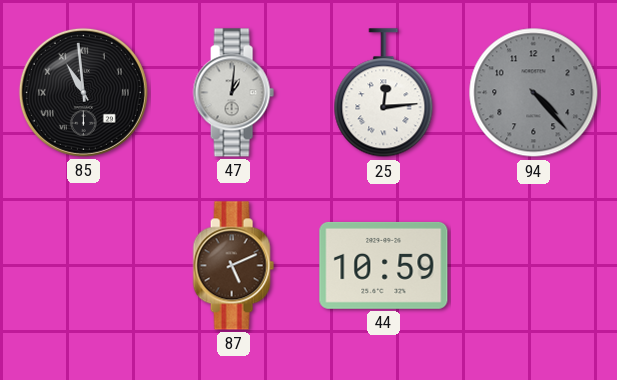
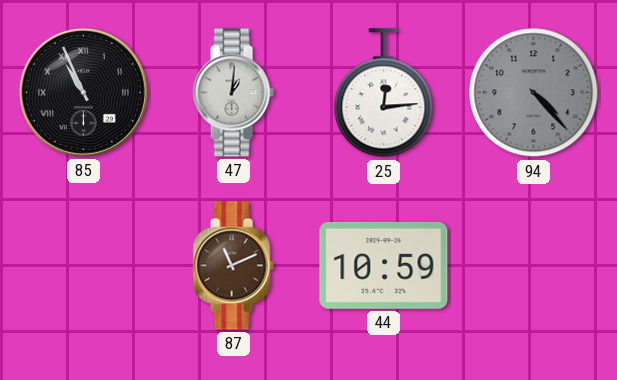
85: 10:59 -> 10:56
87: 5:11 -> 11:11
